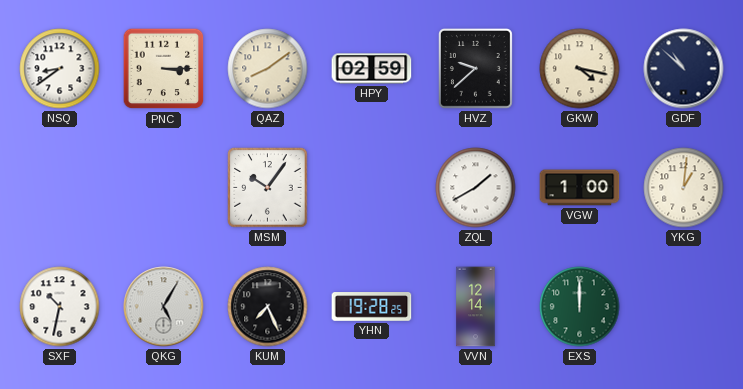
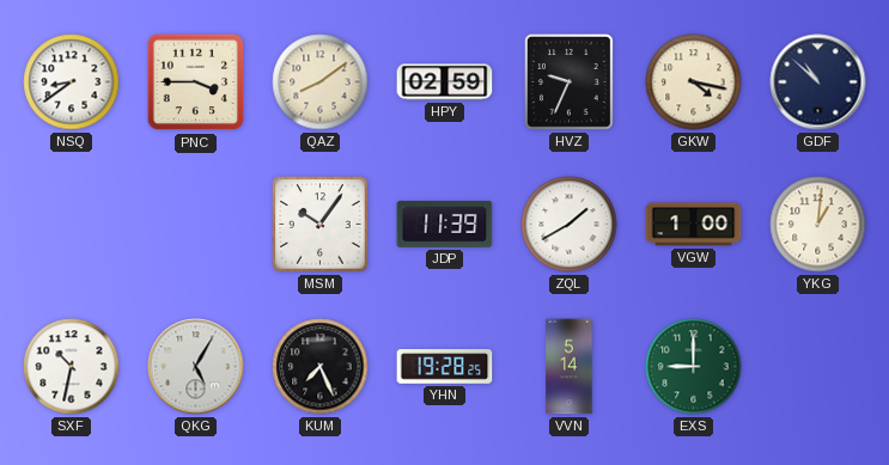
PNC: 3:15 -> 3:45
HVZ: 9:38 -> 9:34
JDP: none -> 11:39
VVN: 12:14 -> 5:14
EXS: 12:00 -> 9:00
